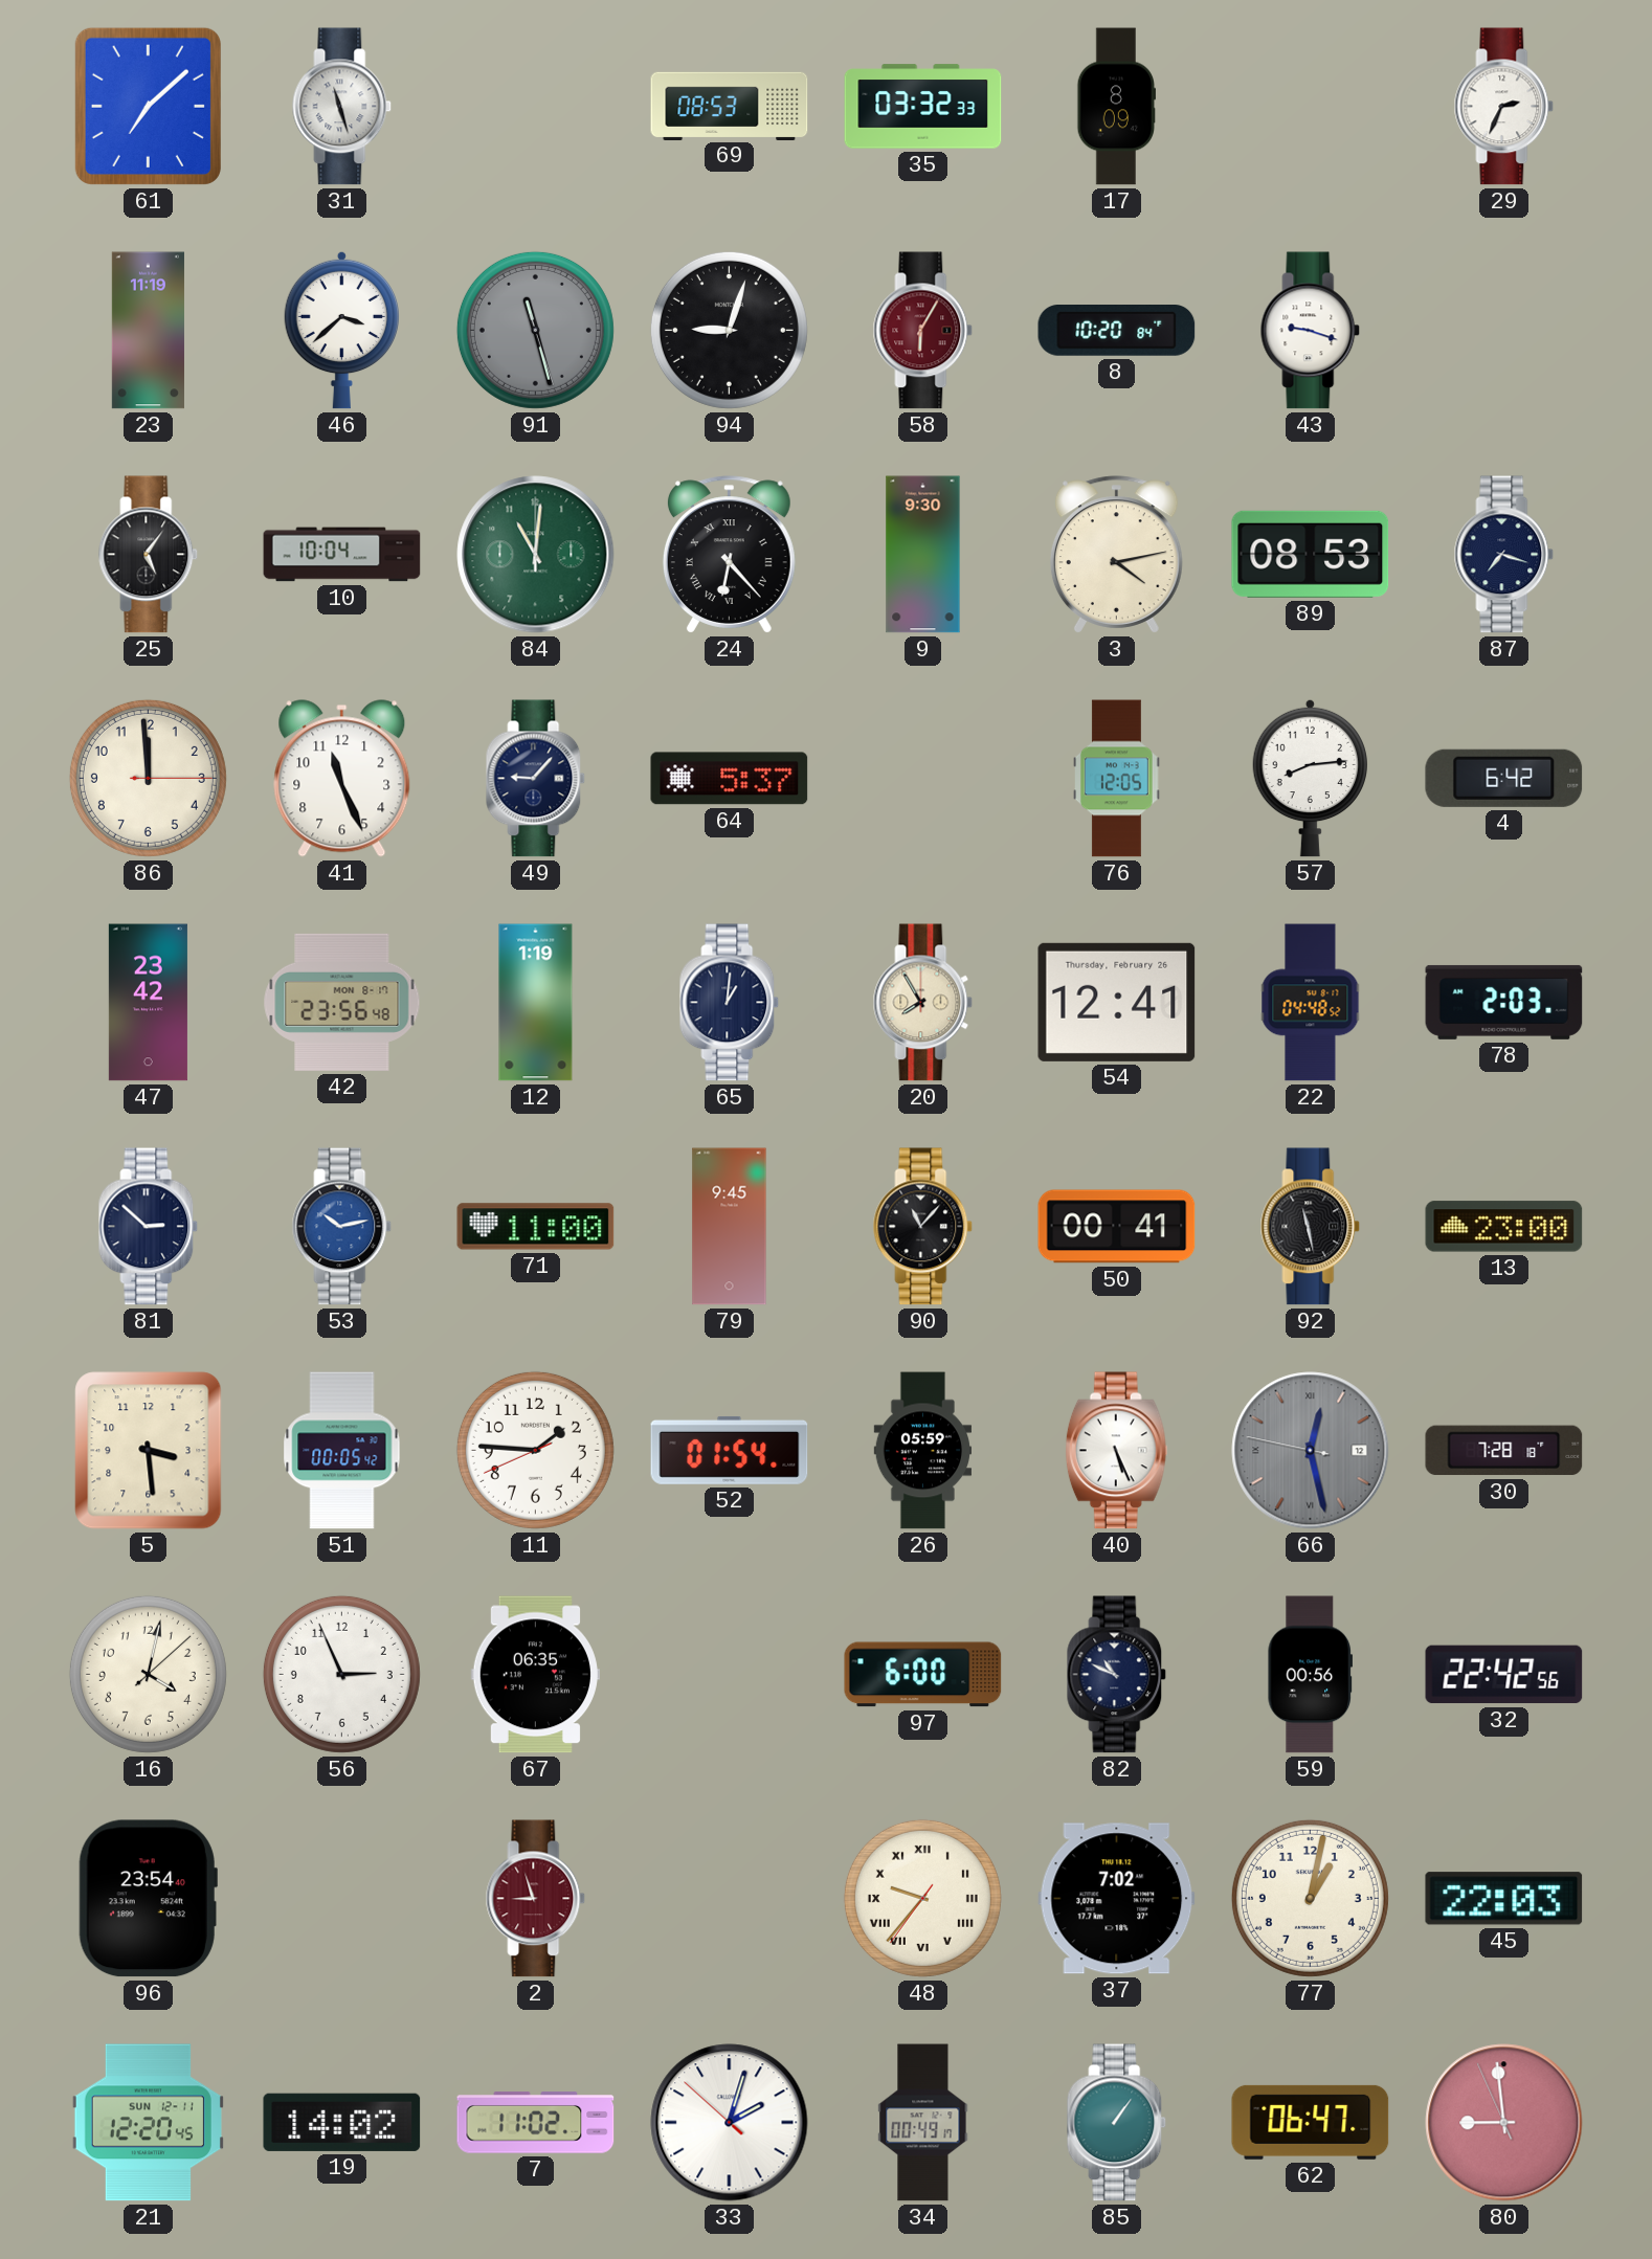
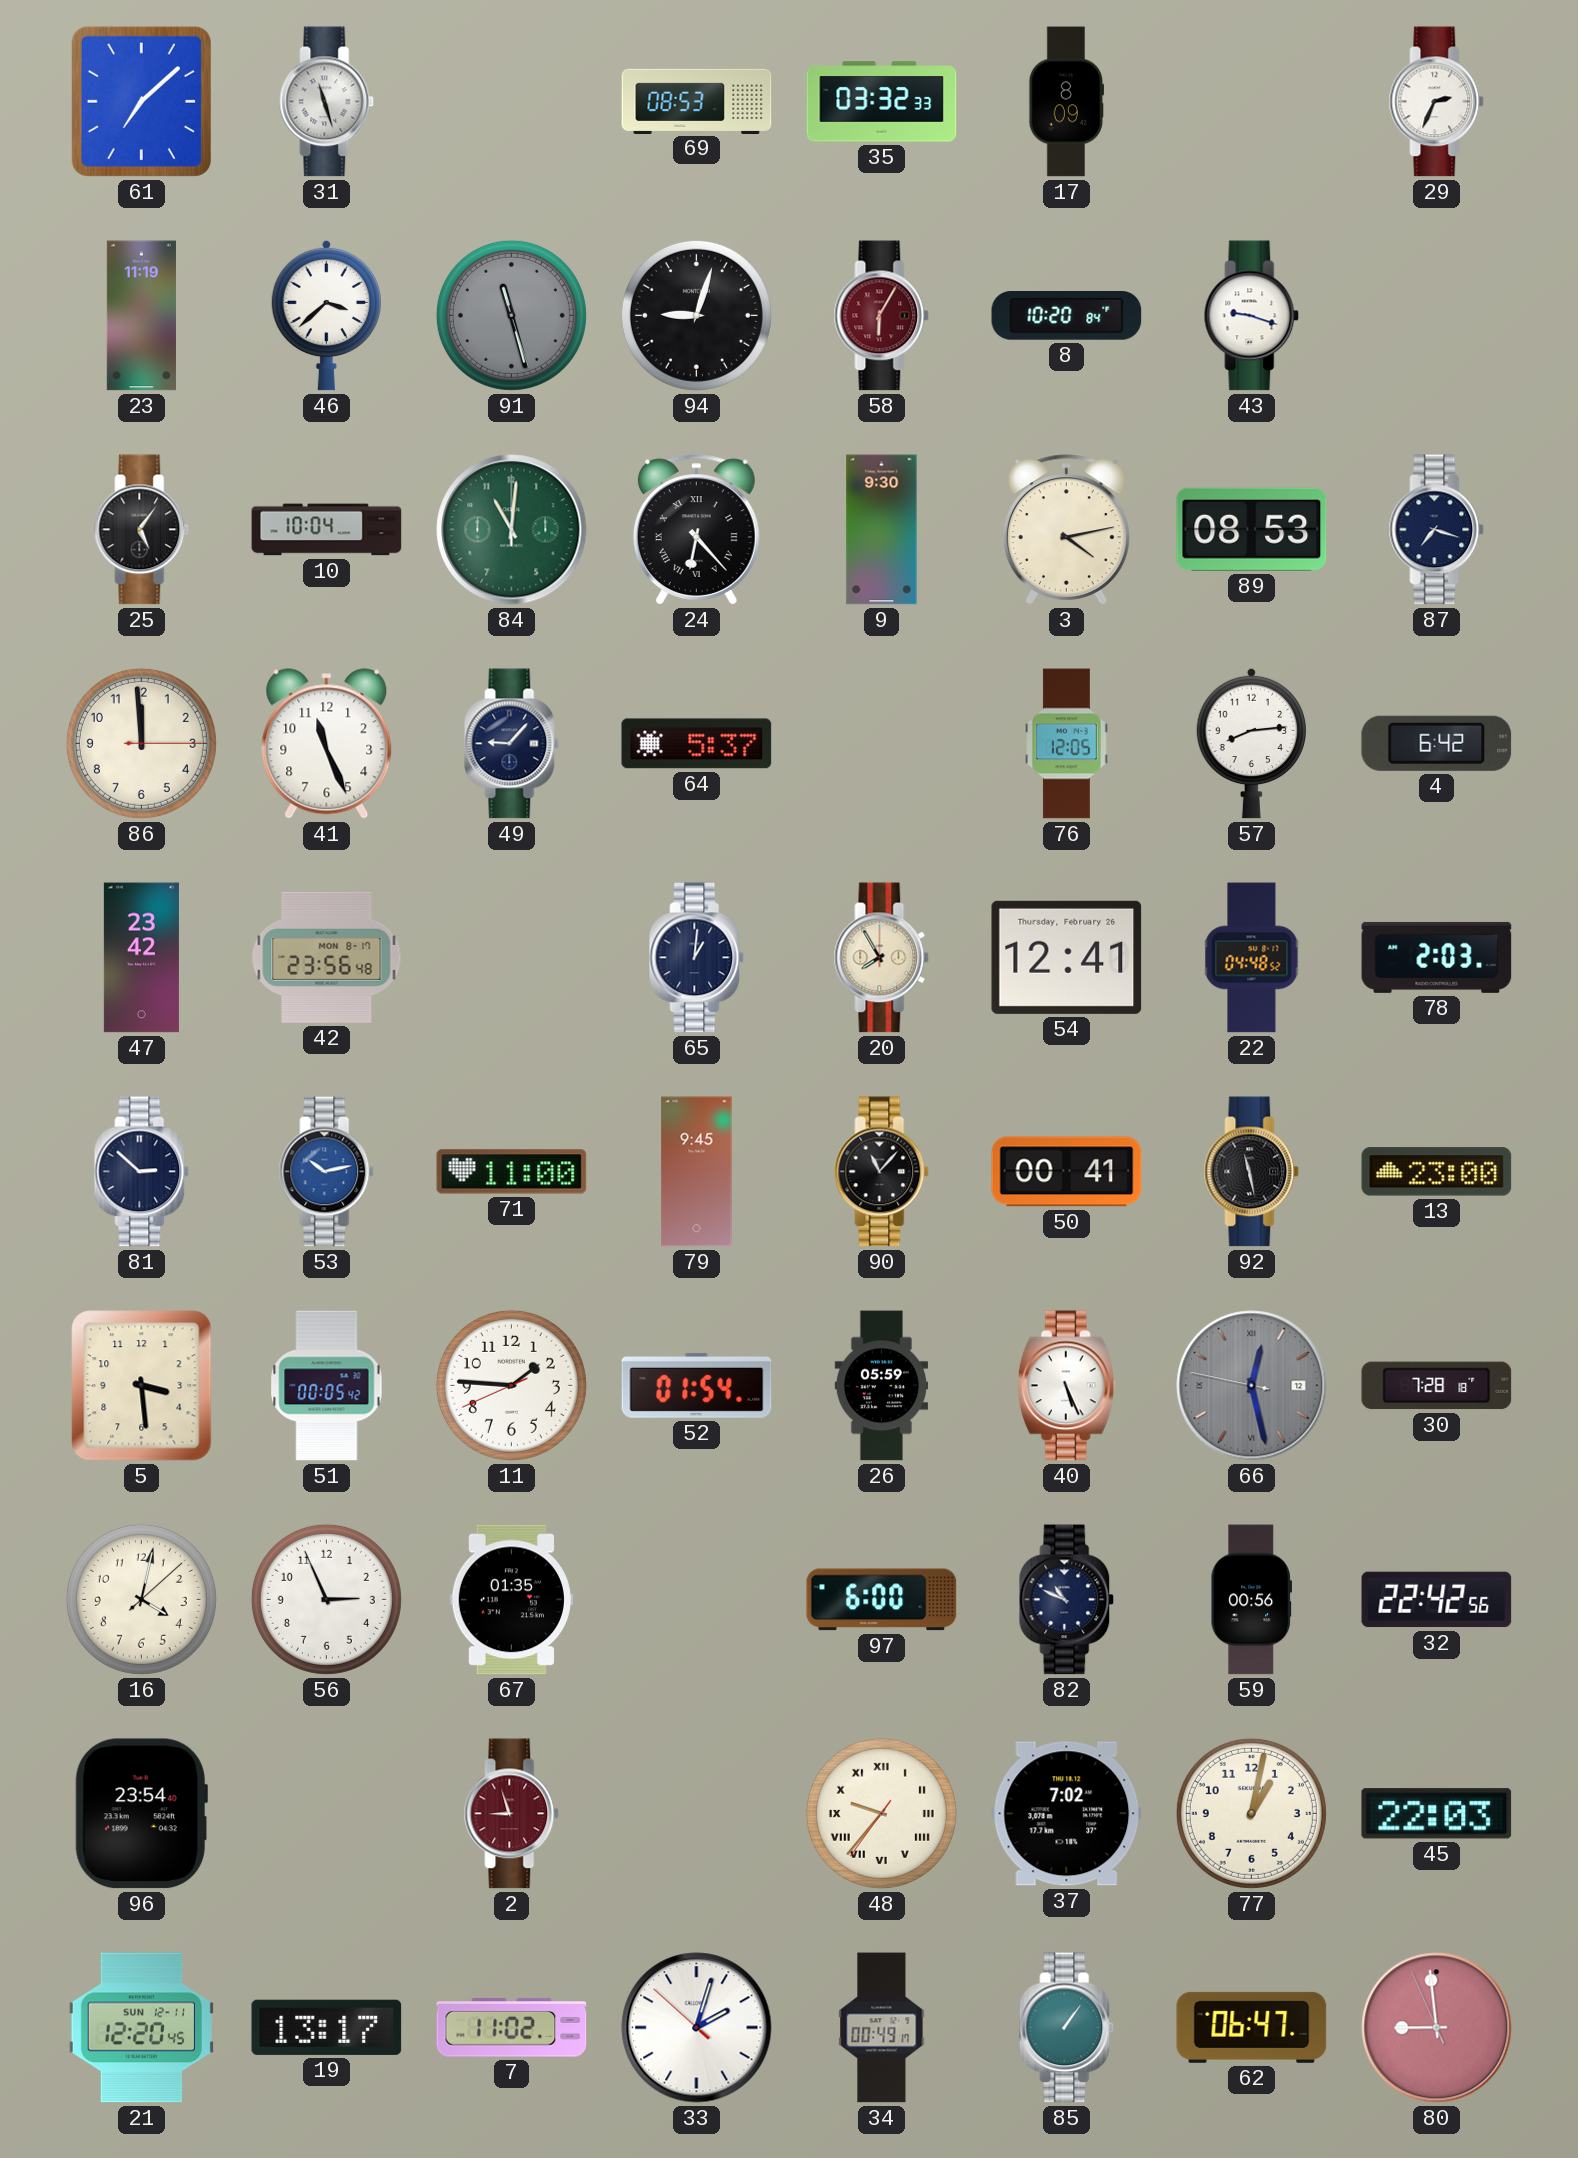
12: 1:19 -> none
67: 06:35 -> 01:35
19: 14:02 -> 13:17
